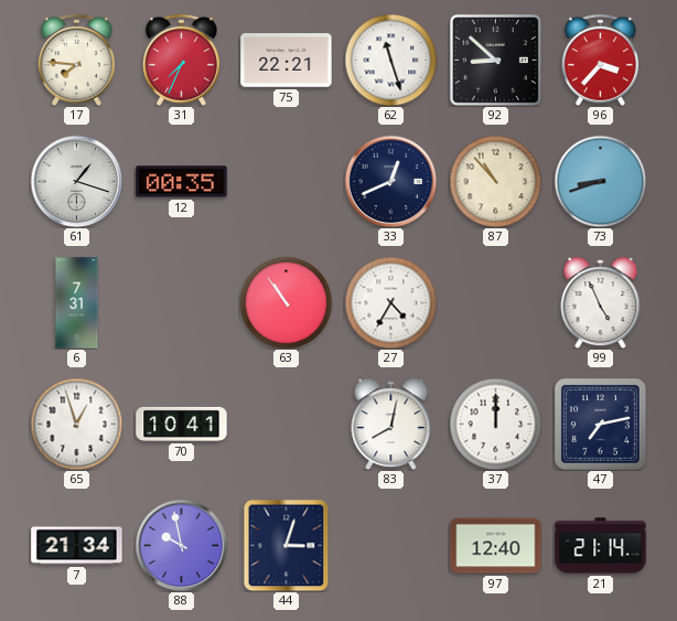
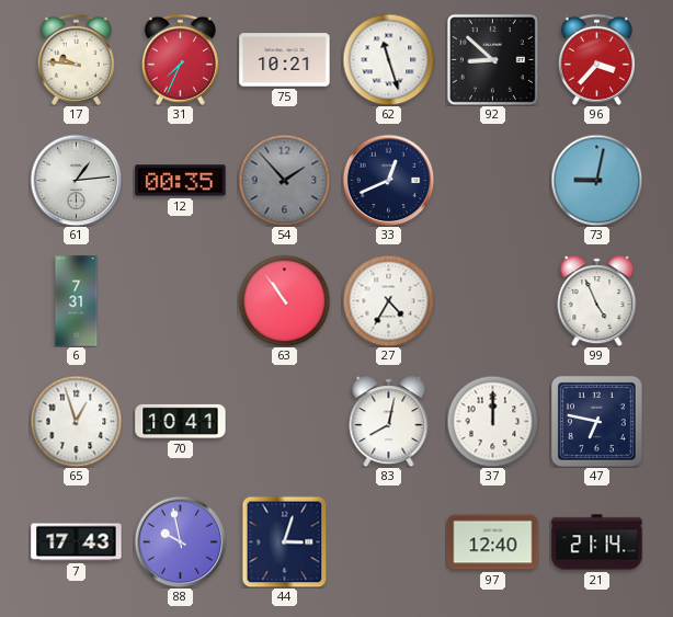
17: 7:46 -> 9:46
75: 22:21 -> 10:21
61: 1:18 -> 1:14
54: none -> 1:53
87: 10:53 -> none
73: 8:42 -> 9:02
47: 7:13 -> 6:47
7: 21:34 -> 17:43
